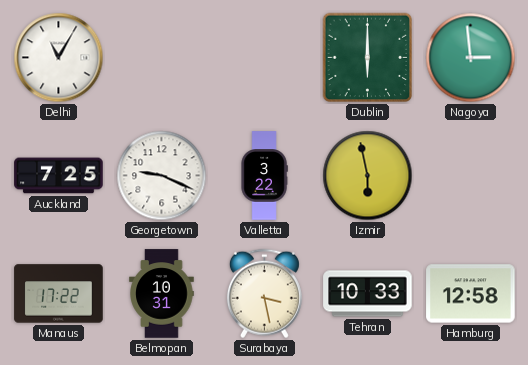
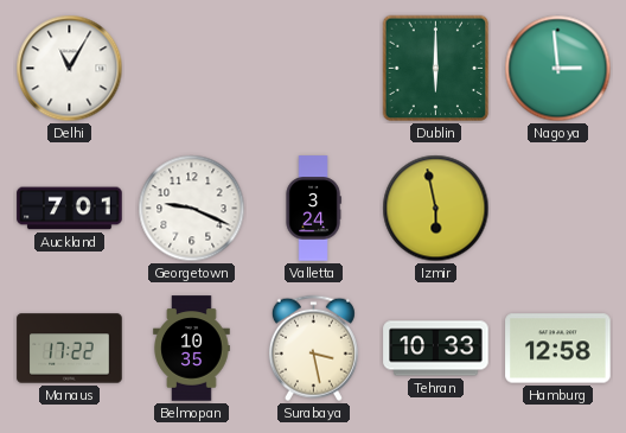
Auckland: 7:25 -> 7:01
Valletta: 3:22 -> 3:24
Belmopan: 10:31 -> 10:35
